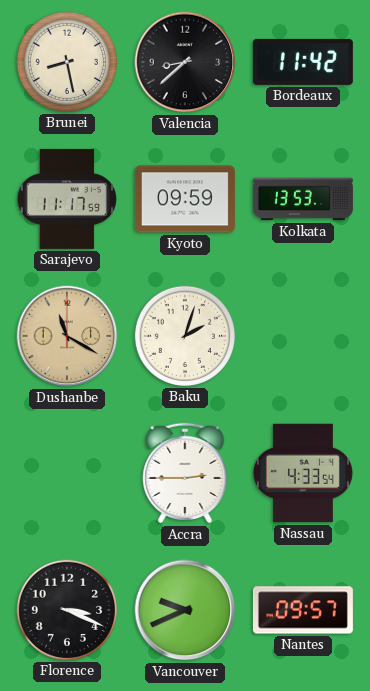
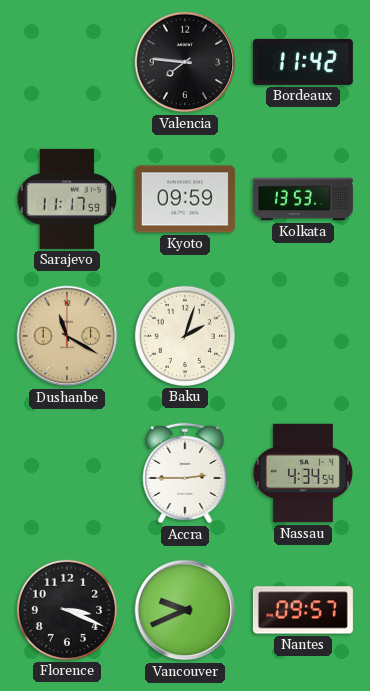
Brunei: 8:28 -> none
Valencia: 8:38 -> 7:46
Nassau: 4:33 -> 4:34
